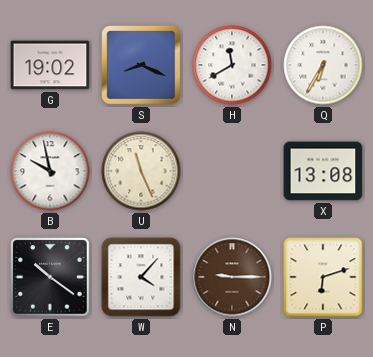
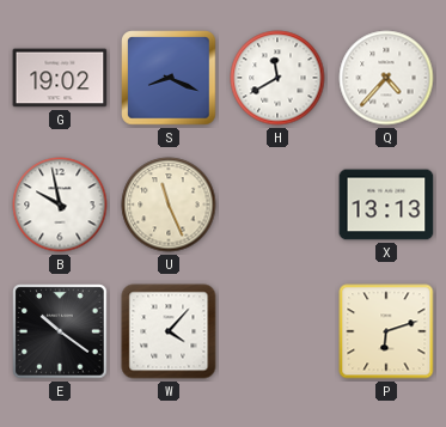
Q: 6:35 -> 4:37
X: 13:08 -> 13:13
N: 9:15 -> none
